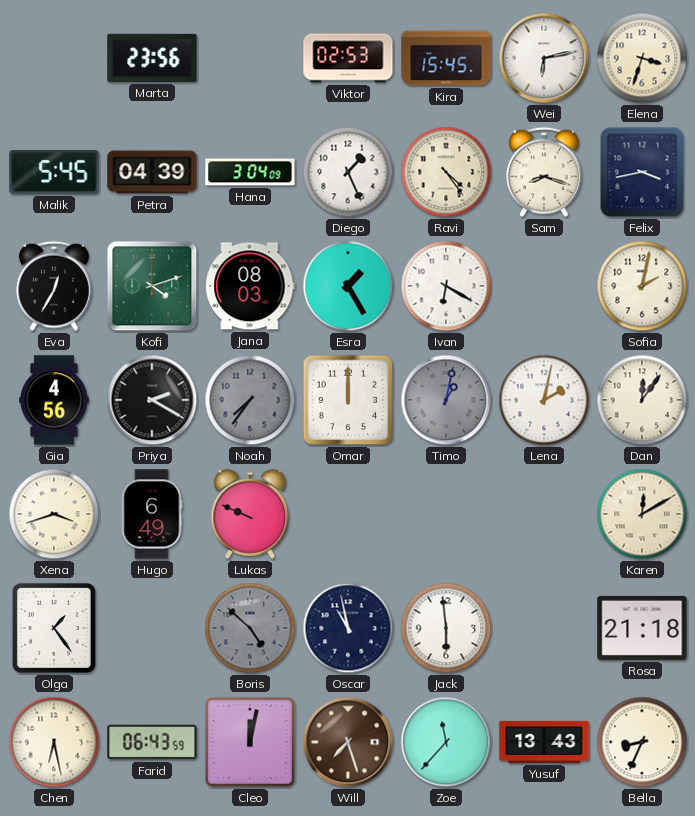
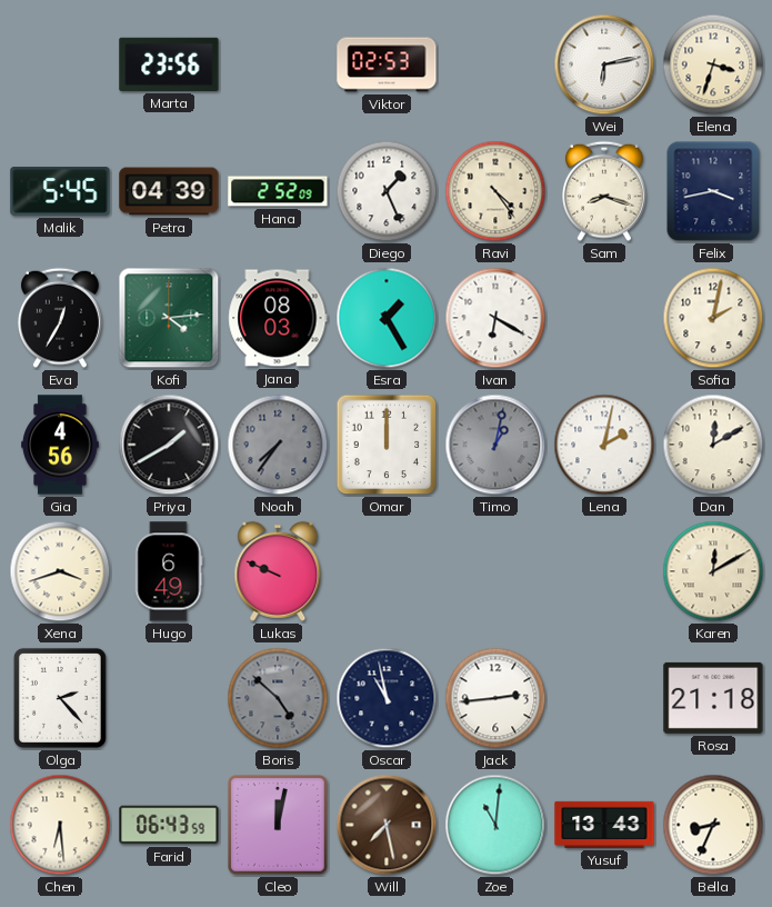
Kira: 15:45 -> none
Hana: 3:04 -> 2:52
Kofi: 4:12 -> 4:14
Priya: 2:20 -> 1:40
Dan: 12:06 -> 12:10
Olga: 1:24 -> 2:23
Jack: 5:59 -> 2:44
Chen: 6:28 -> 6:29
Will: 7:27 -> 7:28
Zoe: 11:37 -> 11:01
